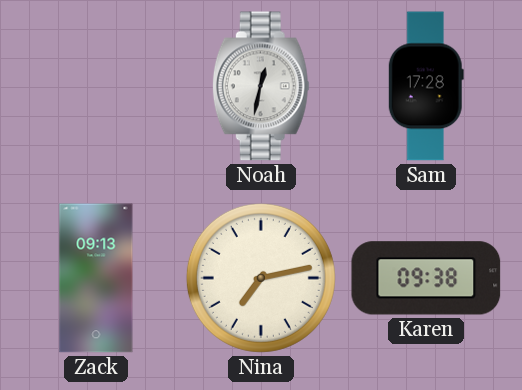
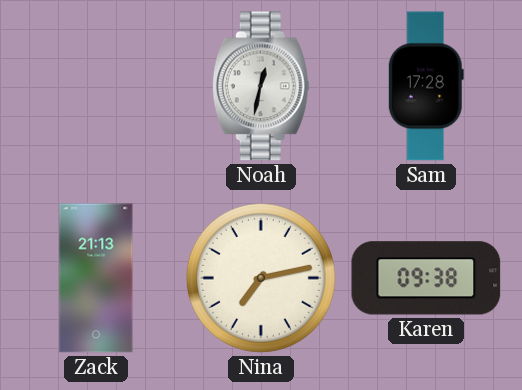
Zack: 09:13 -> 21:13
